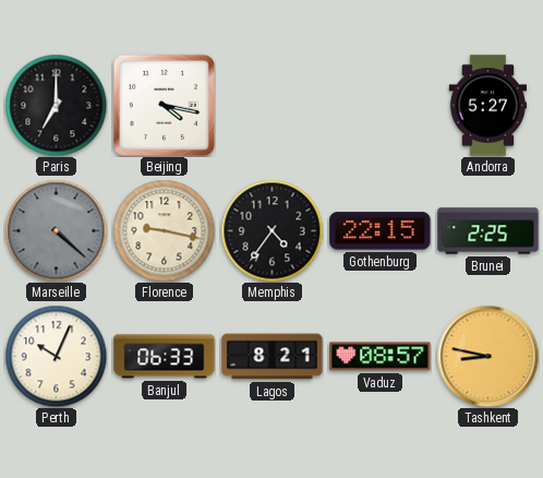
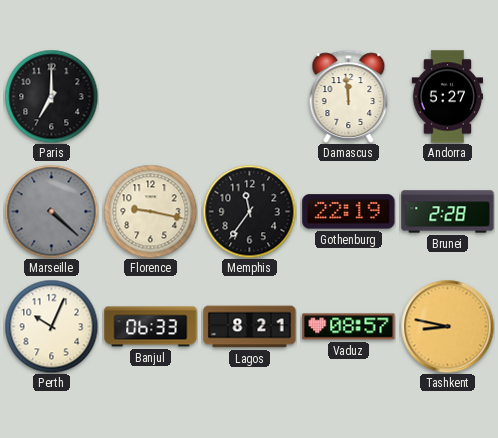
Beijing: 4:17 -> none
Damascus: none -> 11:59
Memphis: 4:36 -> 11:36
Gothenburg: 22:15 -> 22:19
Brunei: 2:25 -> 2:28
